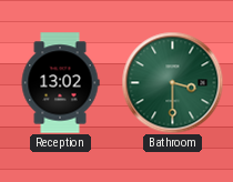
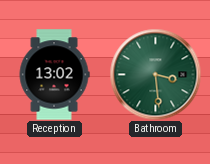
Bathroom: 3:30 -> 3:29
